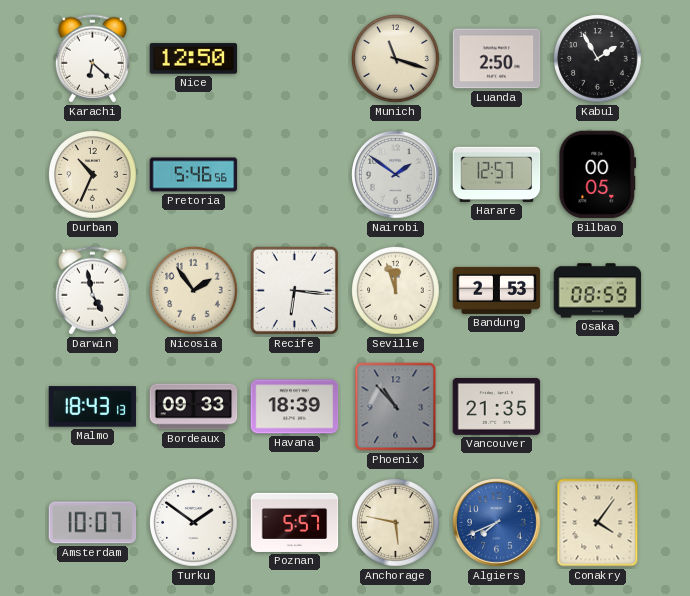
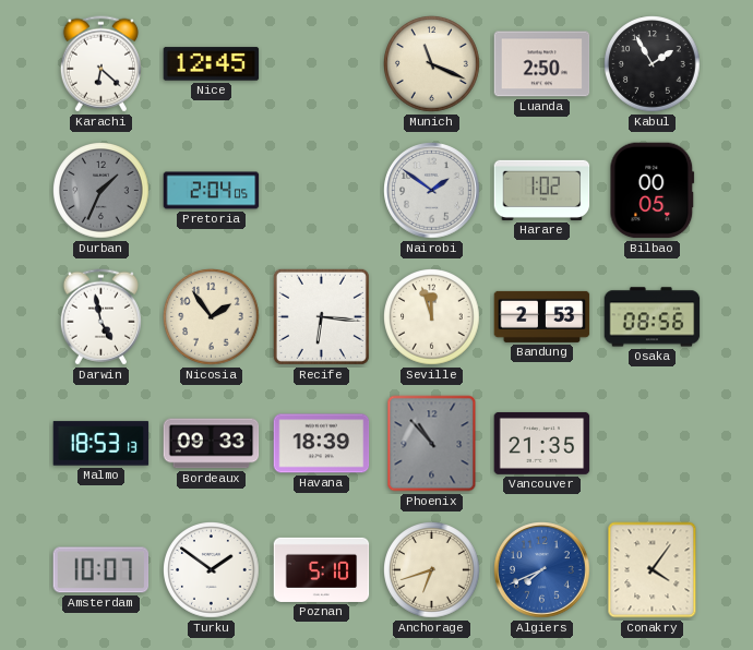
Nice: 12:50 -> 12:45
Munich: 11:18 -> 11:19
Durban: 10:34 -> 1:34
Durban dial: cream -> grey
Pretoria: 5:46 -> 2:04
Harare: 12:57 -> 1:02
Osaka: 08:59 -> 08:56
Malmo: 18:43 -> 18:53
Poznan: 5:57 -> 5:10
Anchorage: 5:47 -> 6:42
